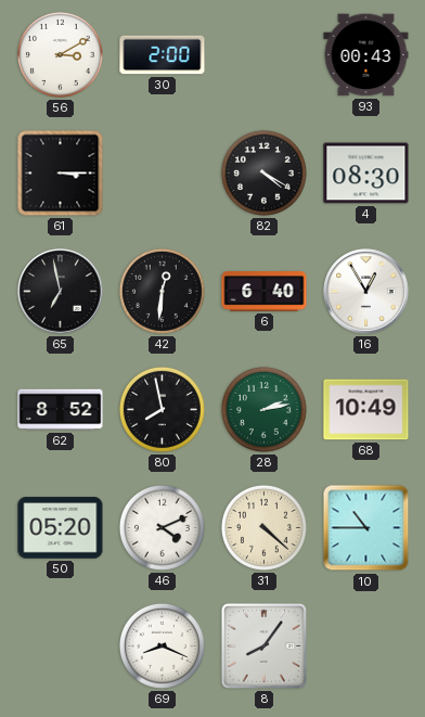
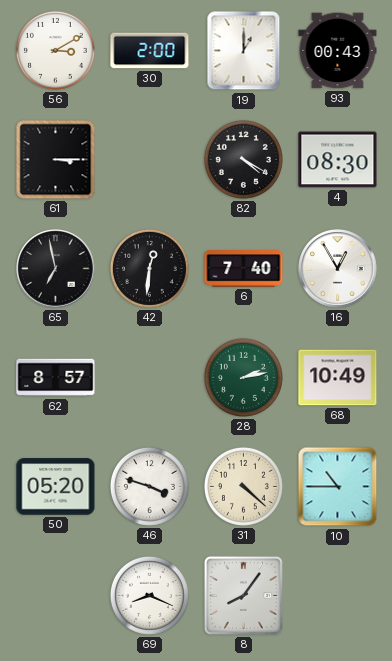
19: none -> 1:00
6: 6:40 -> 7:40
62: 8:52 -> 8:57
80: 7:58 -> none
46: 4:11 -> 3:48
